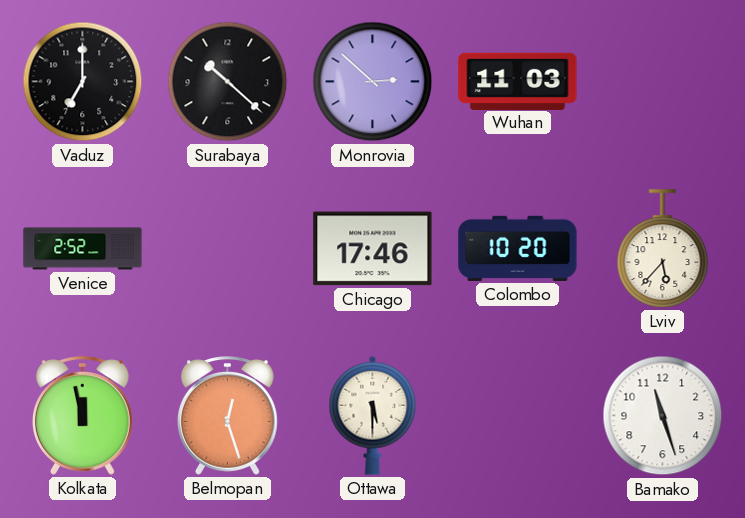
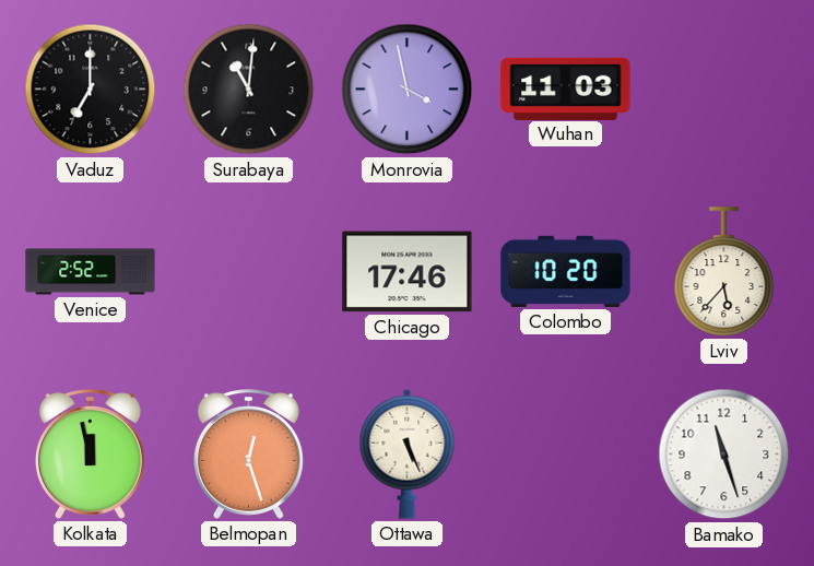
Surabaya: 10:22 -> 11:01
Monrovia: 2:52 -> 3:58
Ottawa: 5:30 -> 5:26
